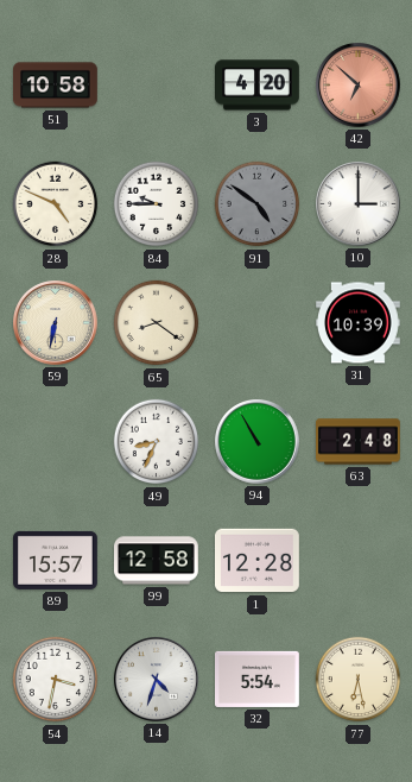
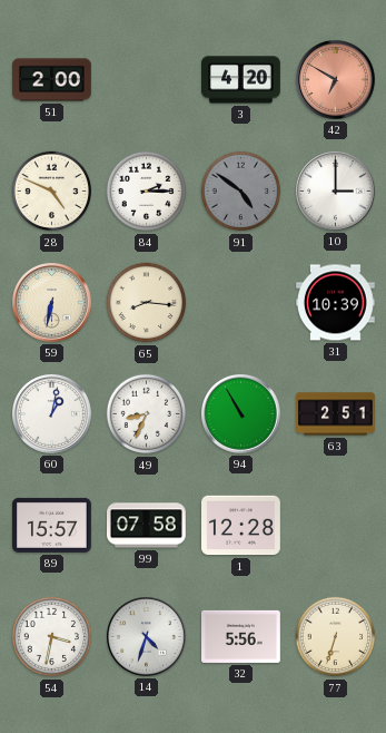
51: 10:58 -> 2:00
42: 6:52 -> 6:50
84: 9:45 -> 2:15
65: 8:21 -> 8:16
60: none -> 1:02
63: 2:48 -> 2:51
99: 12:58 -> 07:58
32: 5:54 -> 5:56
77: 6:28 -> 6:33
